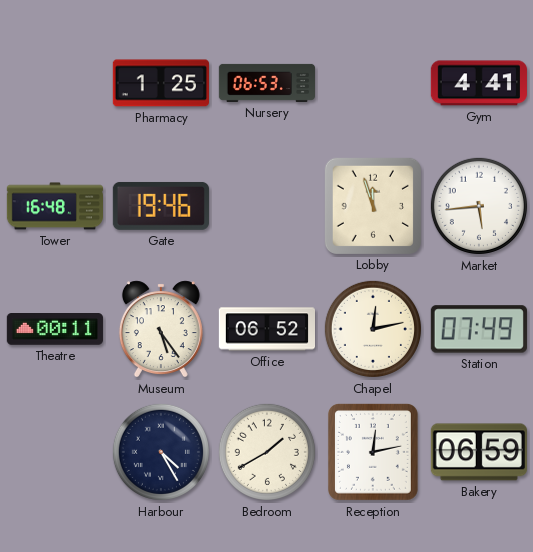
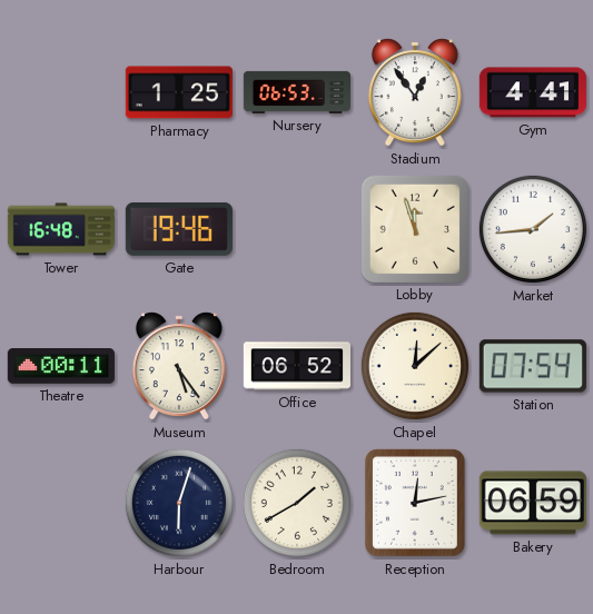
Stadium: none -> 12:54
Market: 5:44 -> 1:44
Chapel: 12:13 -> 12:08
Station: 07:49 -> 07:54
Harbour: 4:25 -> 6:03
